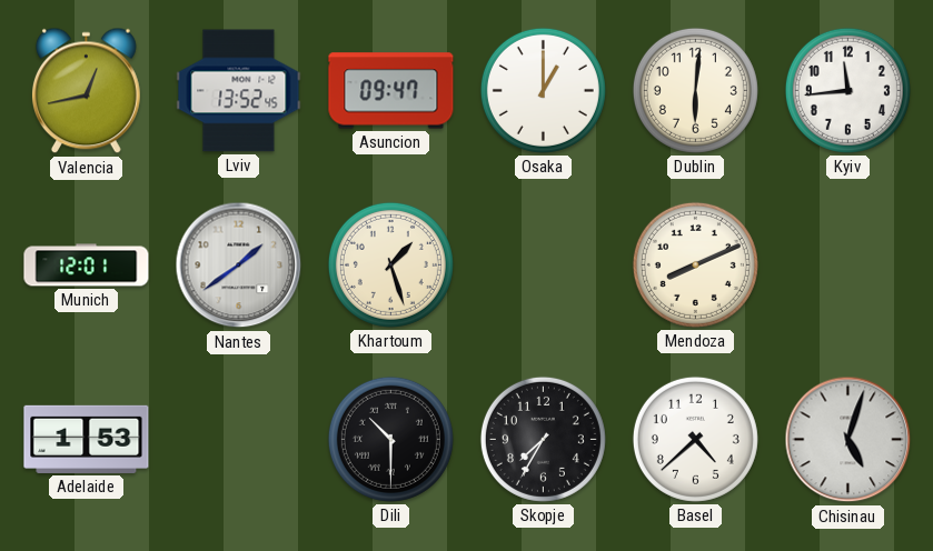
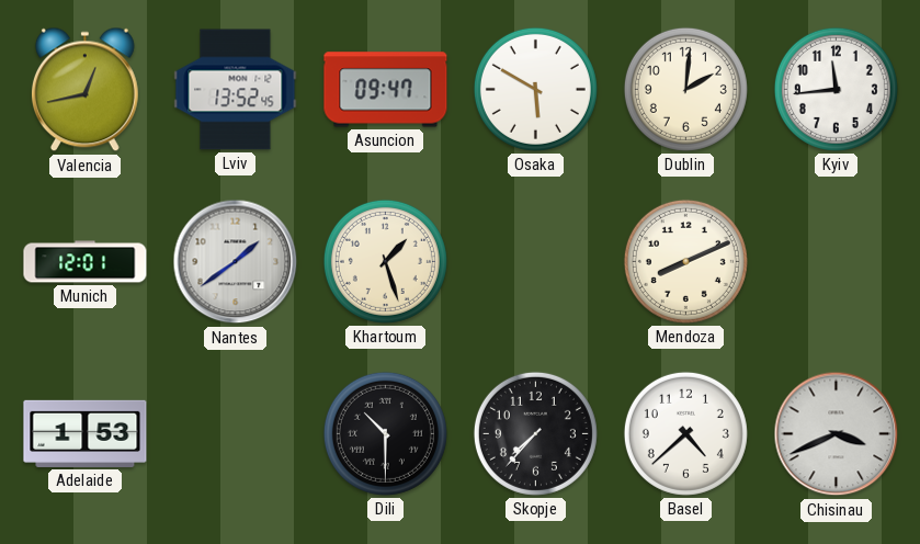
Osaka: 1:00 -> 5:50
Dublin: 6:01 -> 2:01
Skopje: 7:35 -> 7:37
Chisinau: 5:03 -> 3:41
